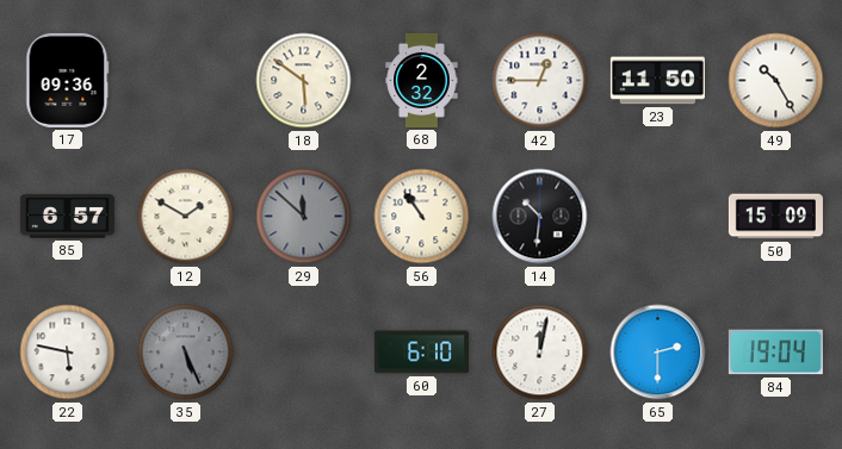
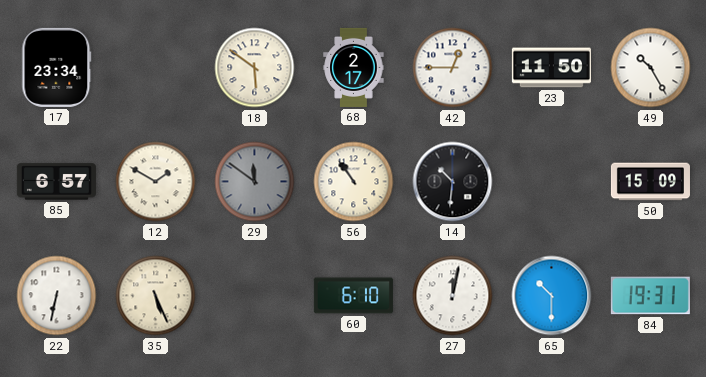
17: 09:36 -> 23:34
68: 2:32 -> 2:17
29: 11:52 -> 11:51
22: 5:47 -> 6:32
35 dial: grey -> cream
65: 2:30 -> 10:30
84: 19:04 -> 19:31
